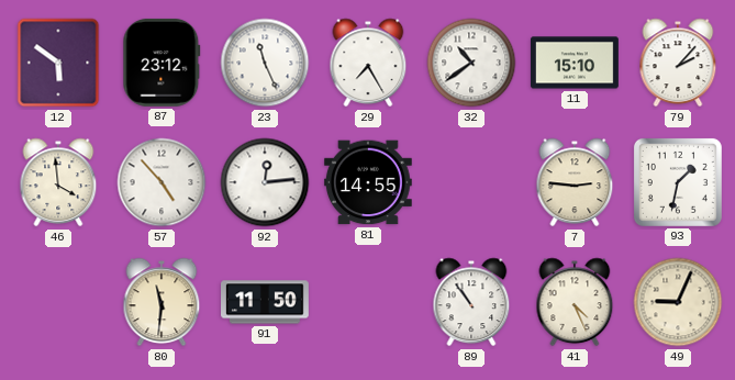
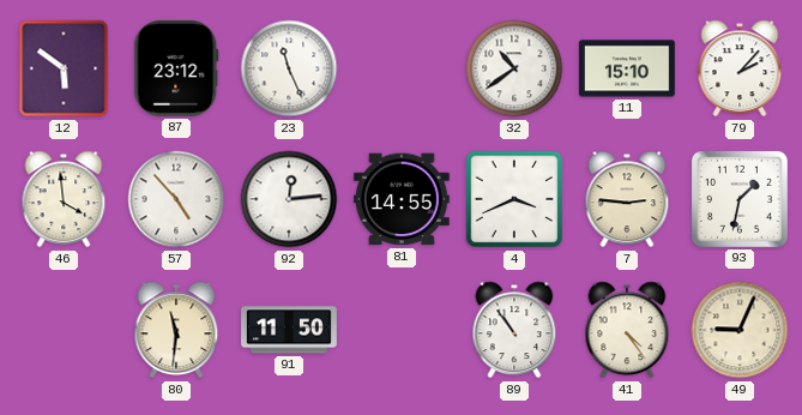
29: 7:25 -> none
4: none -> 3:41
41: 4:26 -> 4:24
